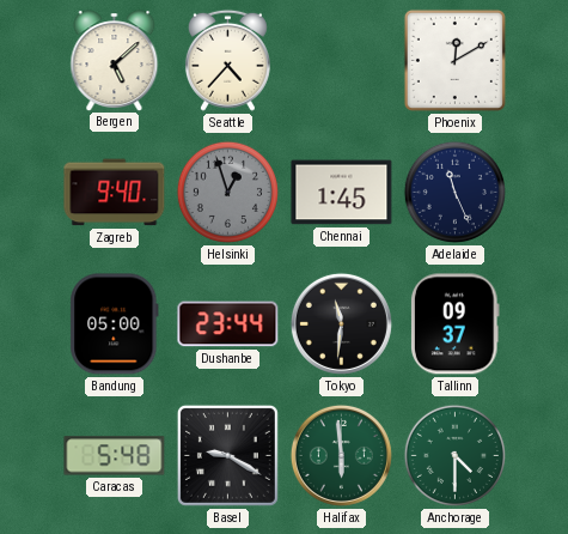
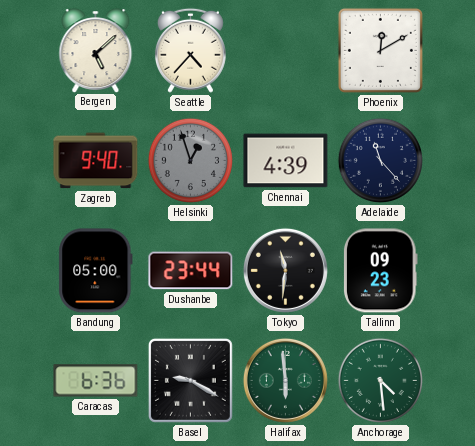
Chennai: 1:45 -> 4:39
Adelaide: 11:26 -> 11:23
Tallinn: 09:37 -> 09:23
Caracas: 5:48 -> 6:36
Anchorage: 4:30 -> 4:29
